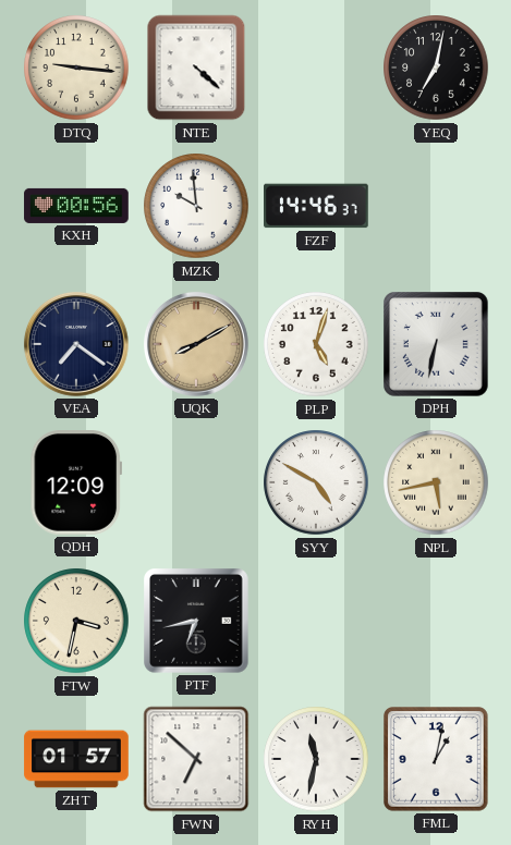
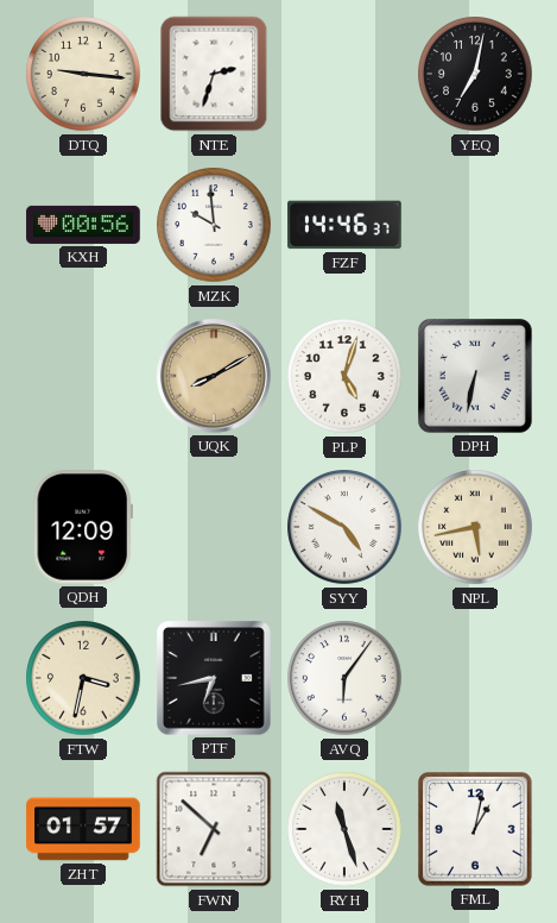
NTE: 4:22 -> 2:33
VEA: 7:21 -> none
AVQ: none -> 6:06
RYH: 11:32 -> 11:27
